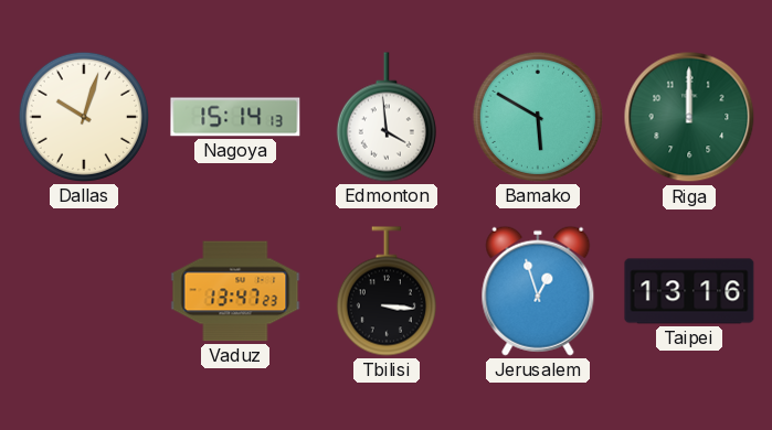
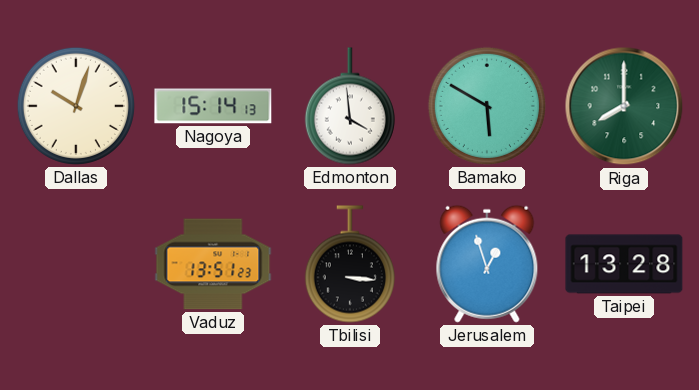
Riga: 12:00 -> 8:00
Vaduz: 13:47 -> 13:51
Taipei: 13:16 -> 13:28
